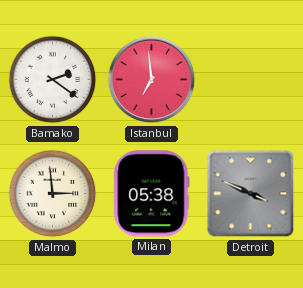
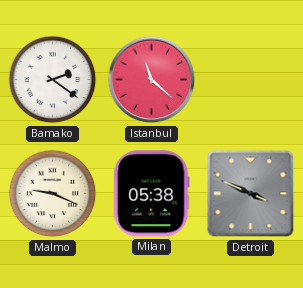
Istanbul: 6:59 -> 11:22
Malmo: 2:59 -> 9:19
